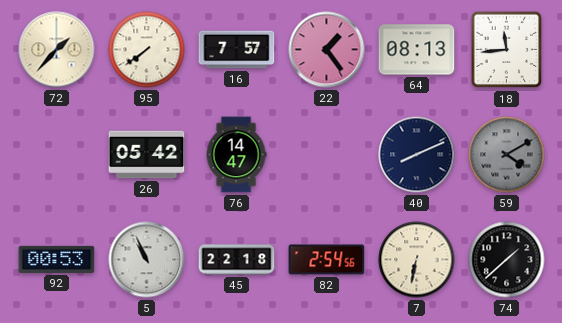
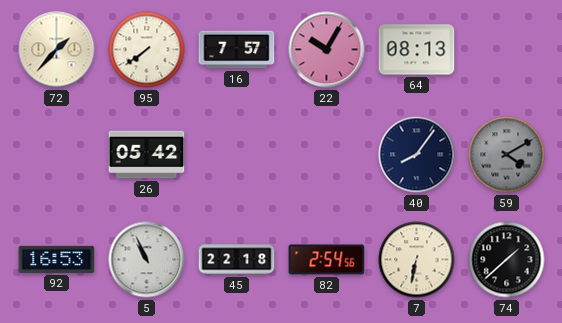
22: 1:24 -> 10:05
18: 11:44 -> none
76: 14:47 -> none
40: 8:11 -> 8:06
92: 00:53 -> 16:53
